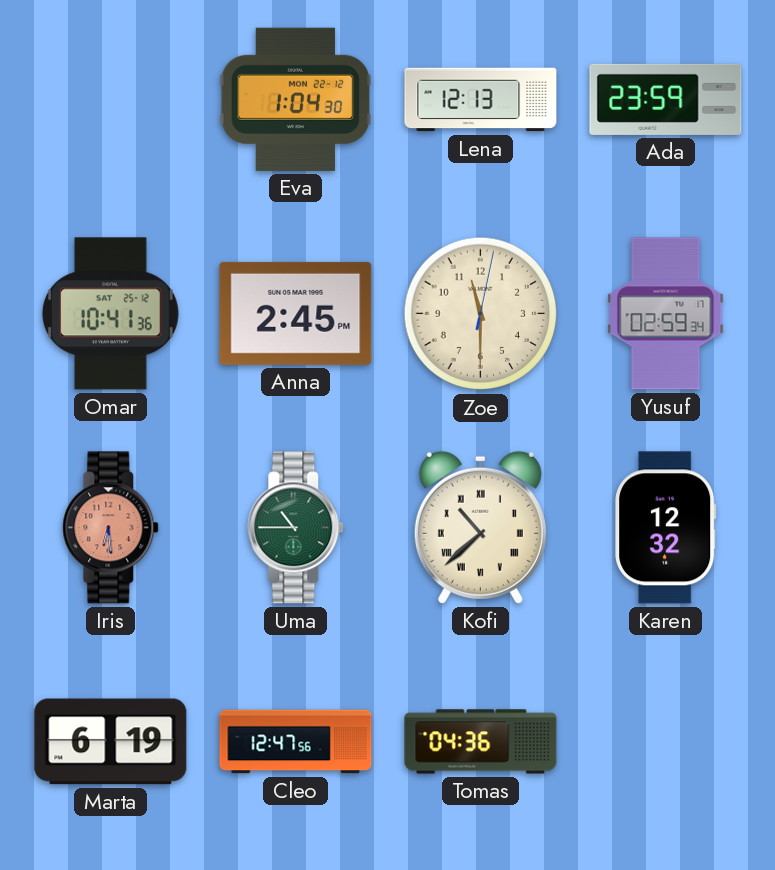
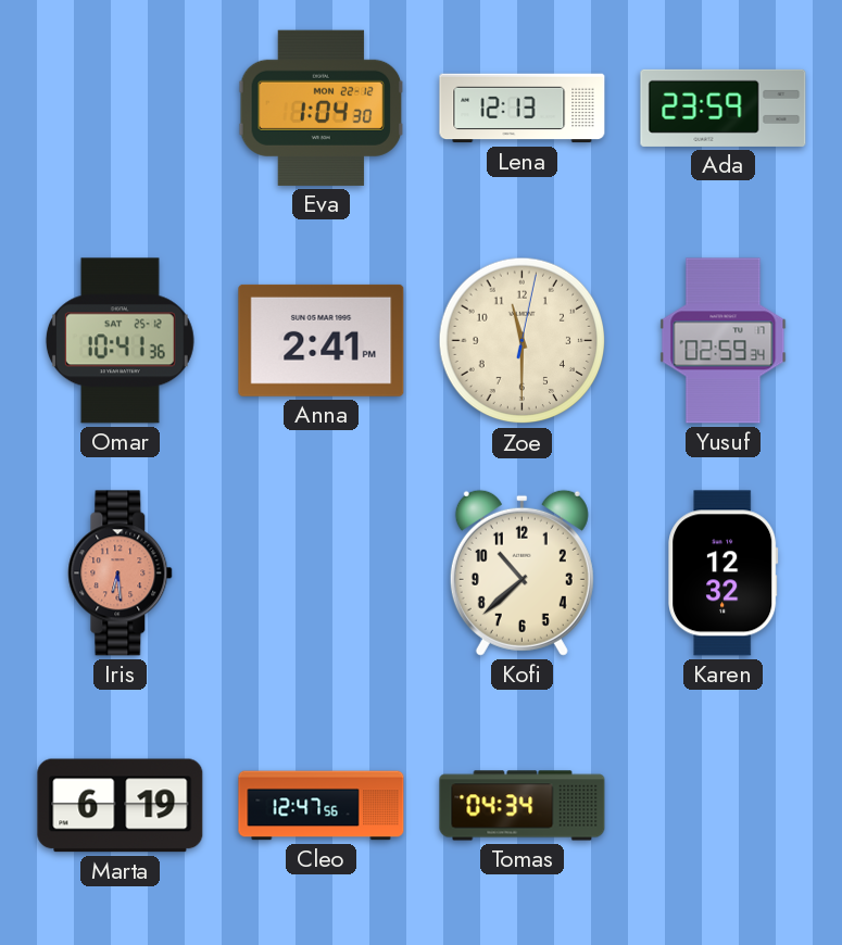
Anna: 2:45 -> 2:41
Uma: 10:45 -> none
Kofi numerals: Roman -> Arabic
Tomas: 04:36 -> 04:34
